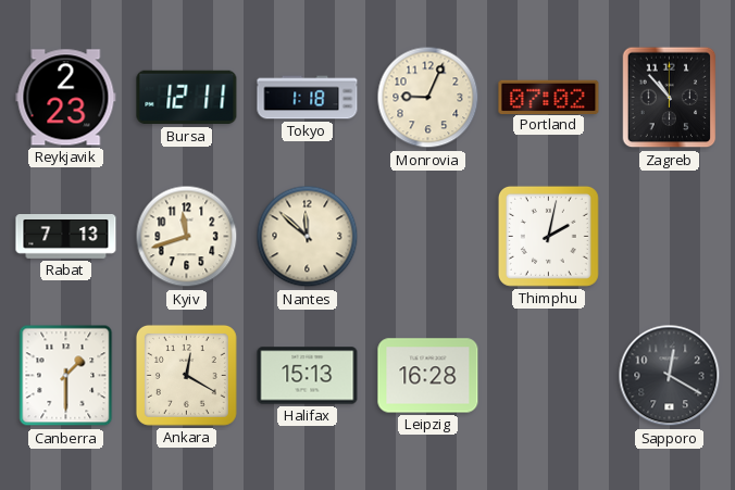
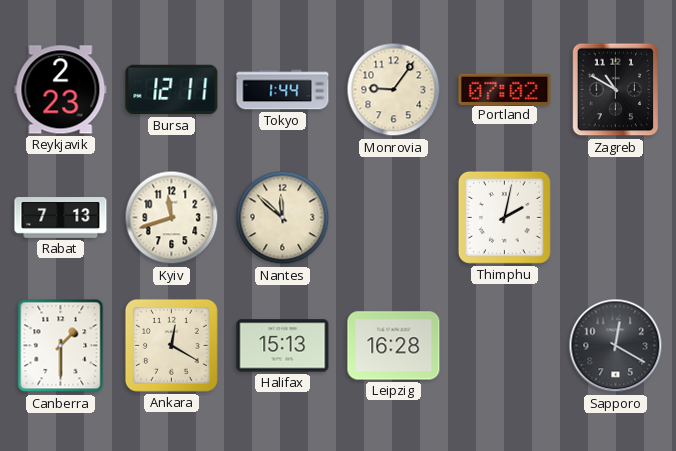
Tokyo: 1:18 -> 1:44
Monrovia: 9:04 -> 9:06
Zagreb: 10:53 -> 10:50
